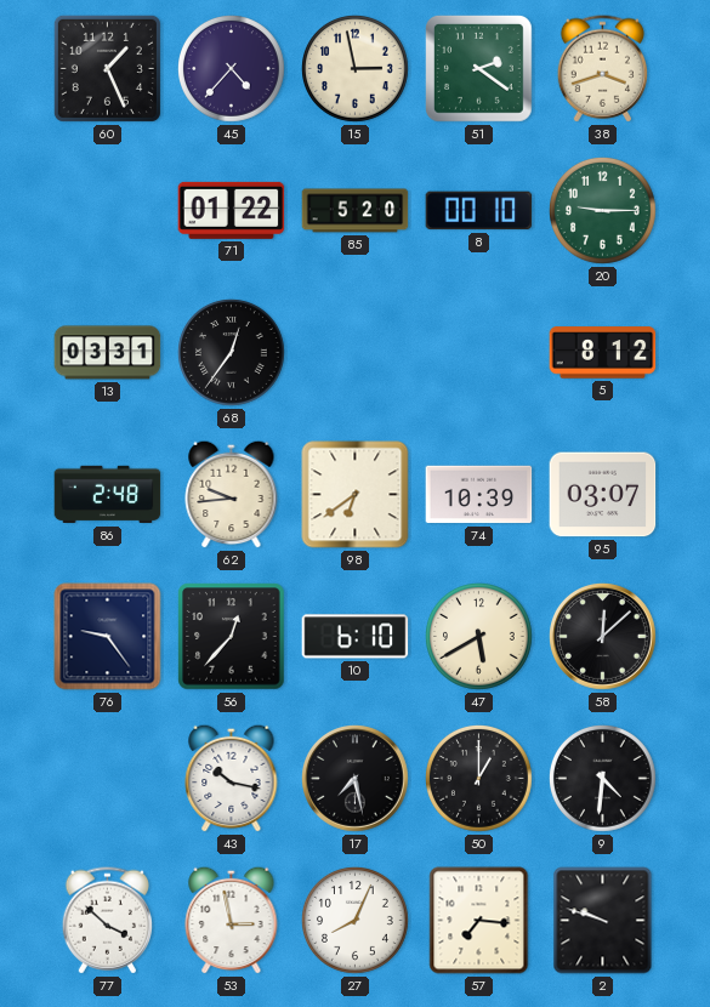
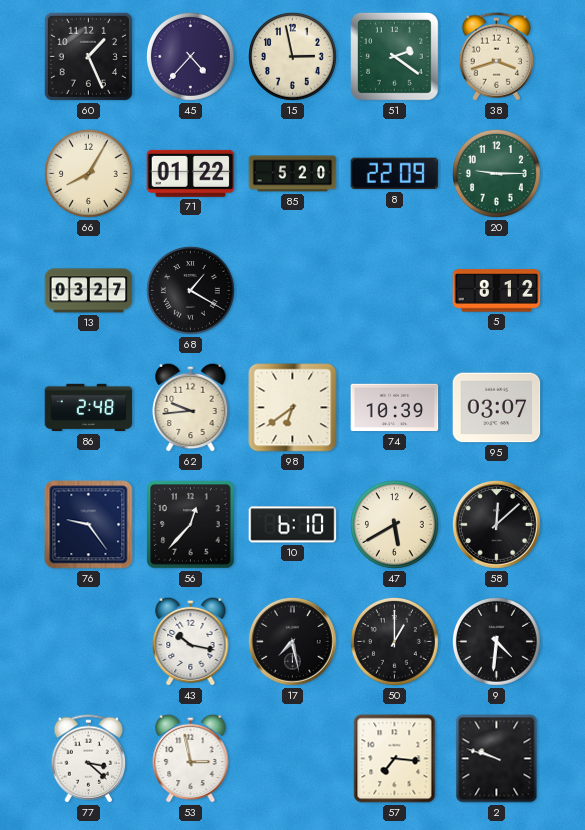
66: none -> 8:05
8: 00:10 -> 22:09
13: 03:31 -> 03:27
68: 12:36 -> 1:20
77: 3:52 -> 3:22
27: 8:04 -> none
